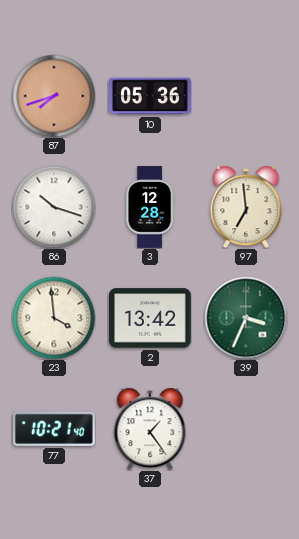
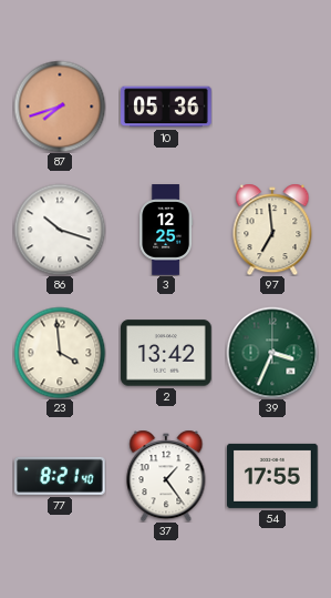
3: 12:28 -> 12:25
77: 10:21 -> 8:21
54: none -> 17:55
